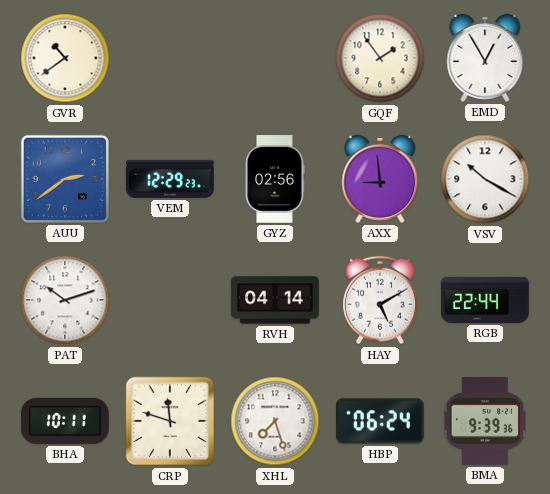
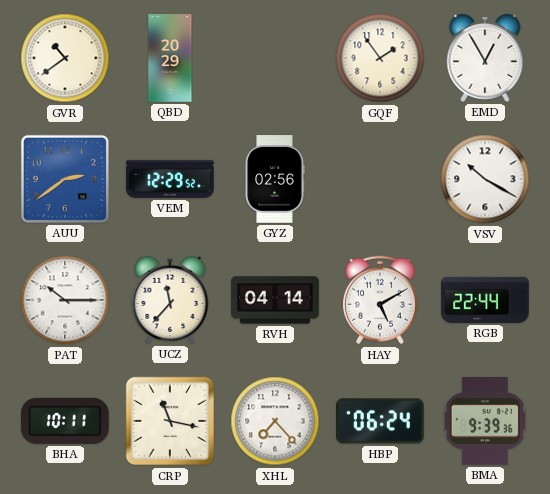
QBD: none -> 20:29
VEM: 12:29:23 -> 12:29:52
AXX: 8:59 -> none
PAT: 10:12 -> 10:15
UCZ: none -> 11:37
CRP: 11:48 -> 11:17
XHL: 7:27 -> 7:23
